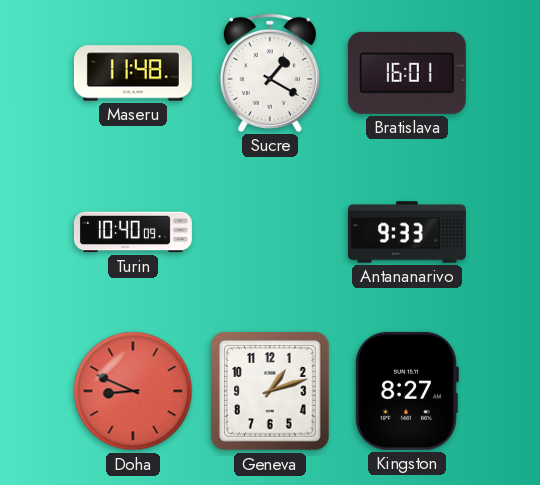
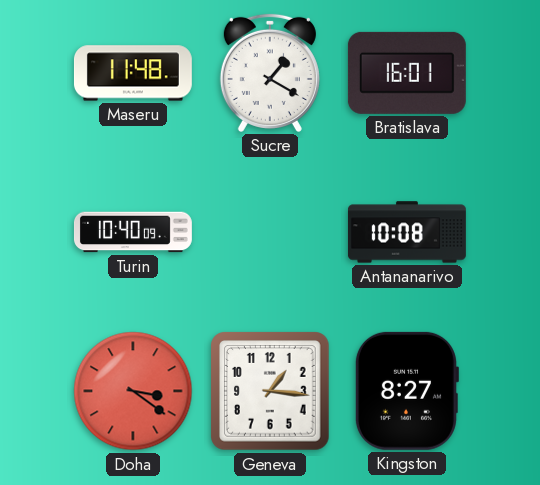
Antananarivo: 9:33 -> 10:08
Doha: 8:49 -> 3:21
Geneva: 1:12 -> 1:16
